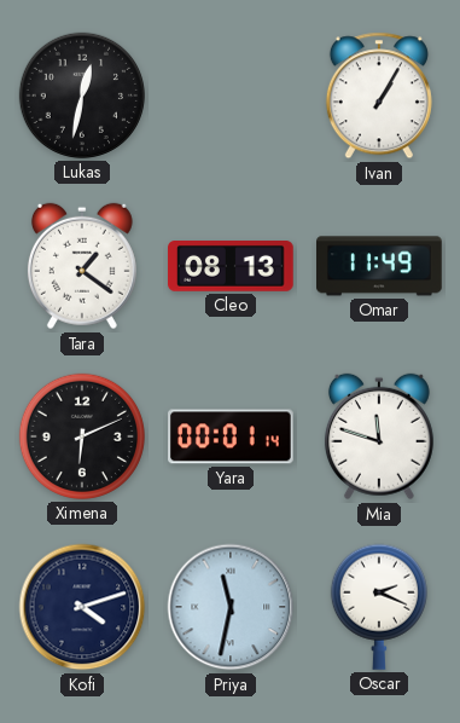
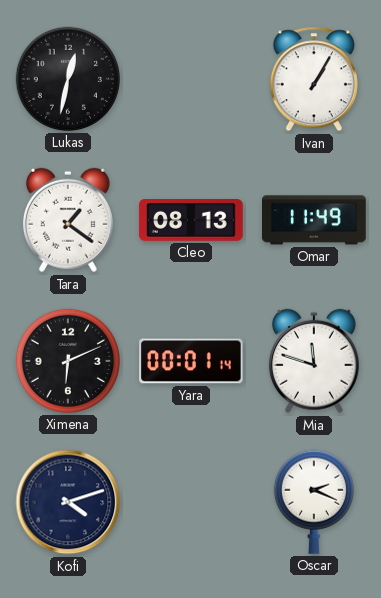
Priya: 11:32 -> none
